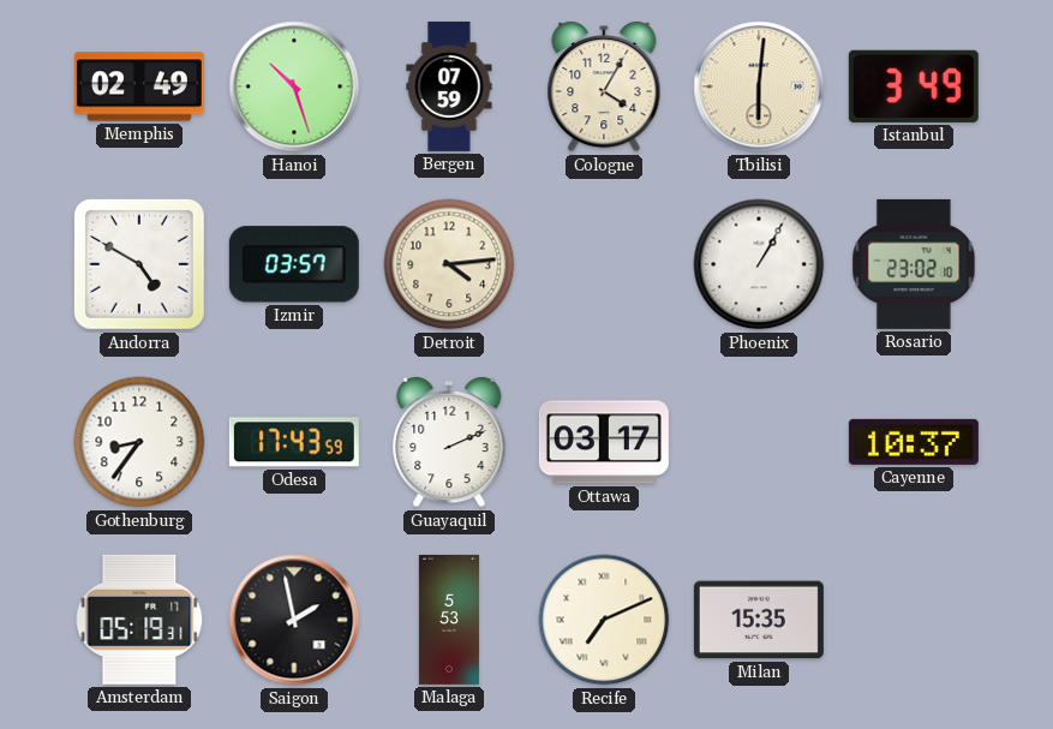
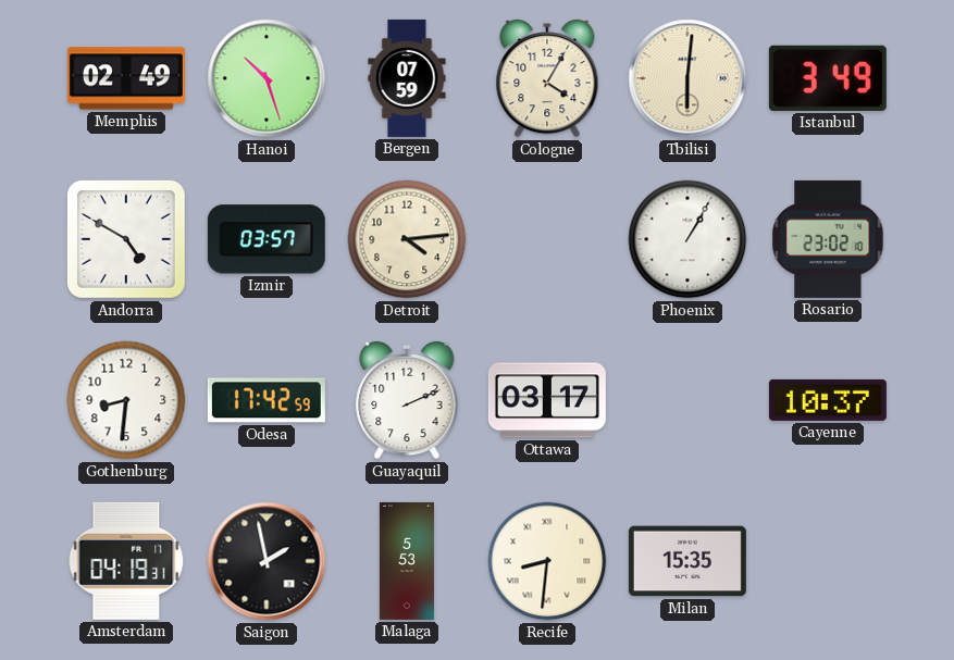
Gothenburg: 8:36 -> 8:31
Odesa: 17:43 -> 17:42
Amsterdam: 05:19 -> 04:19
Recife: 7:11 -> 8:31
